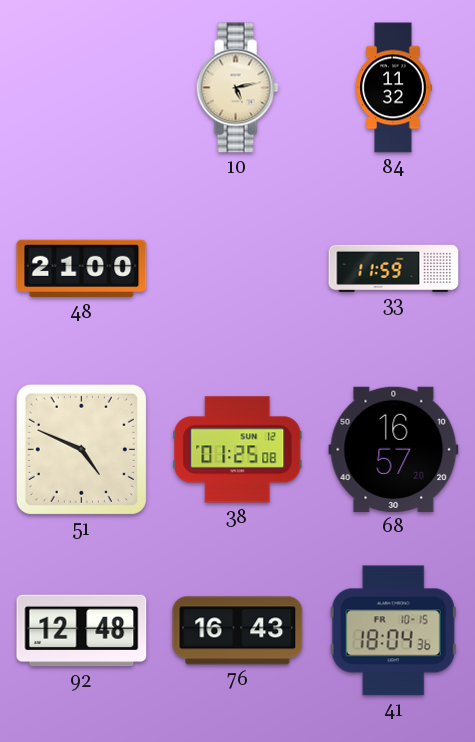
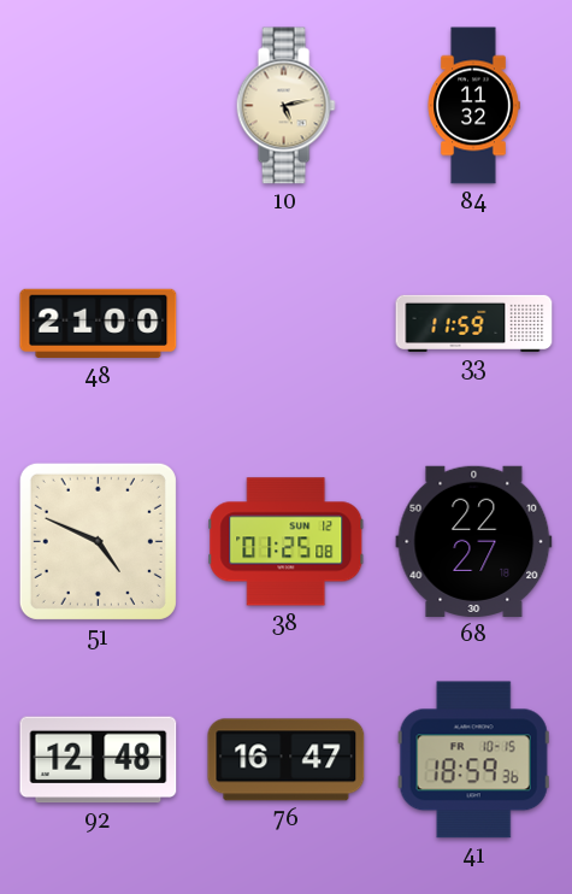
68: 16:57 -> 22:27
76: 16:43 -> 16:47
41: 18:04 -> 18:59
